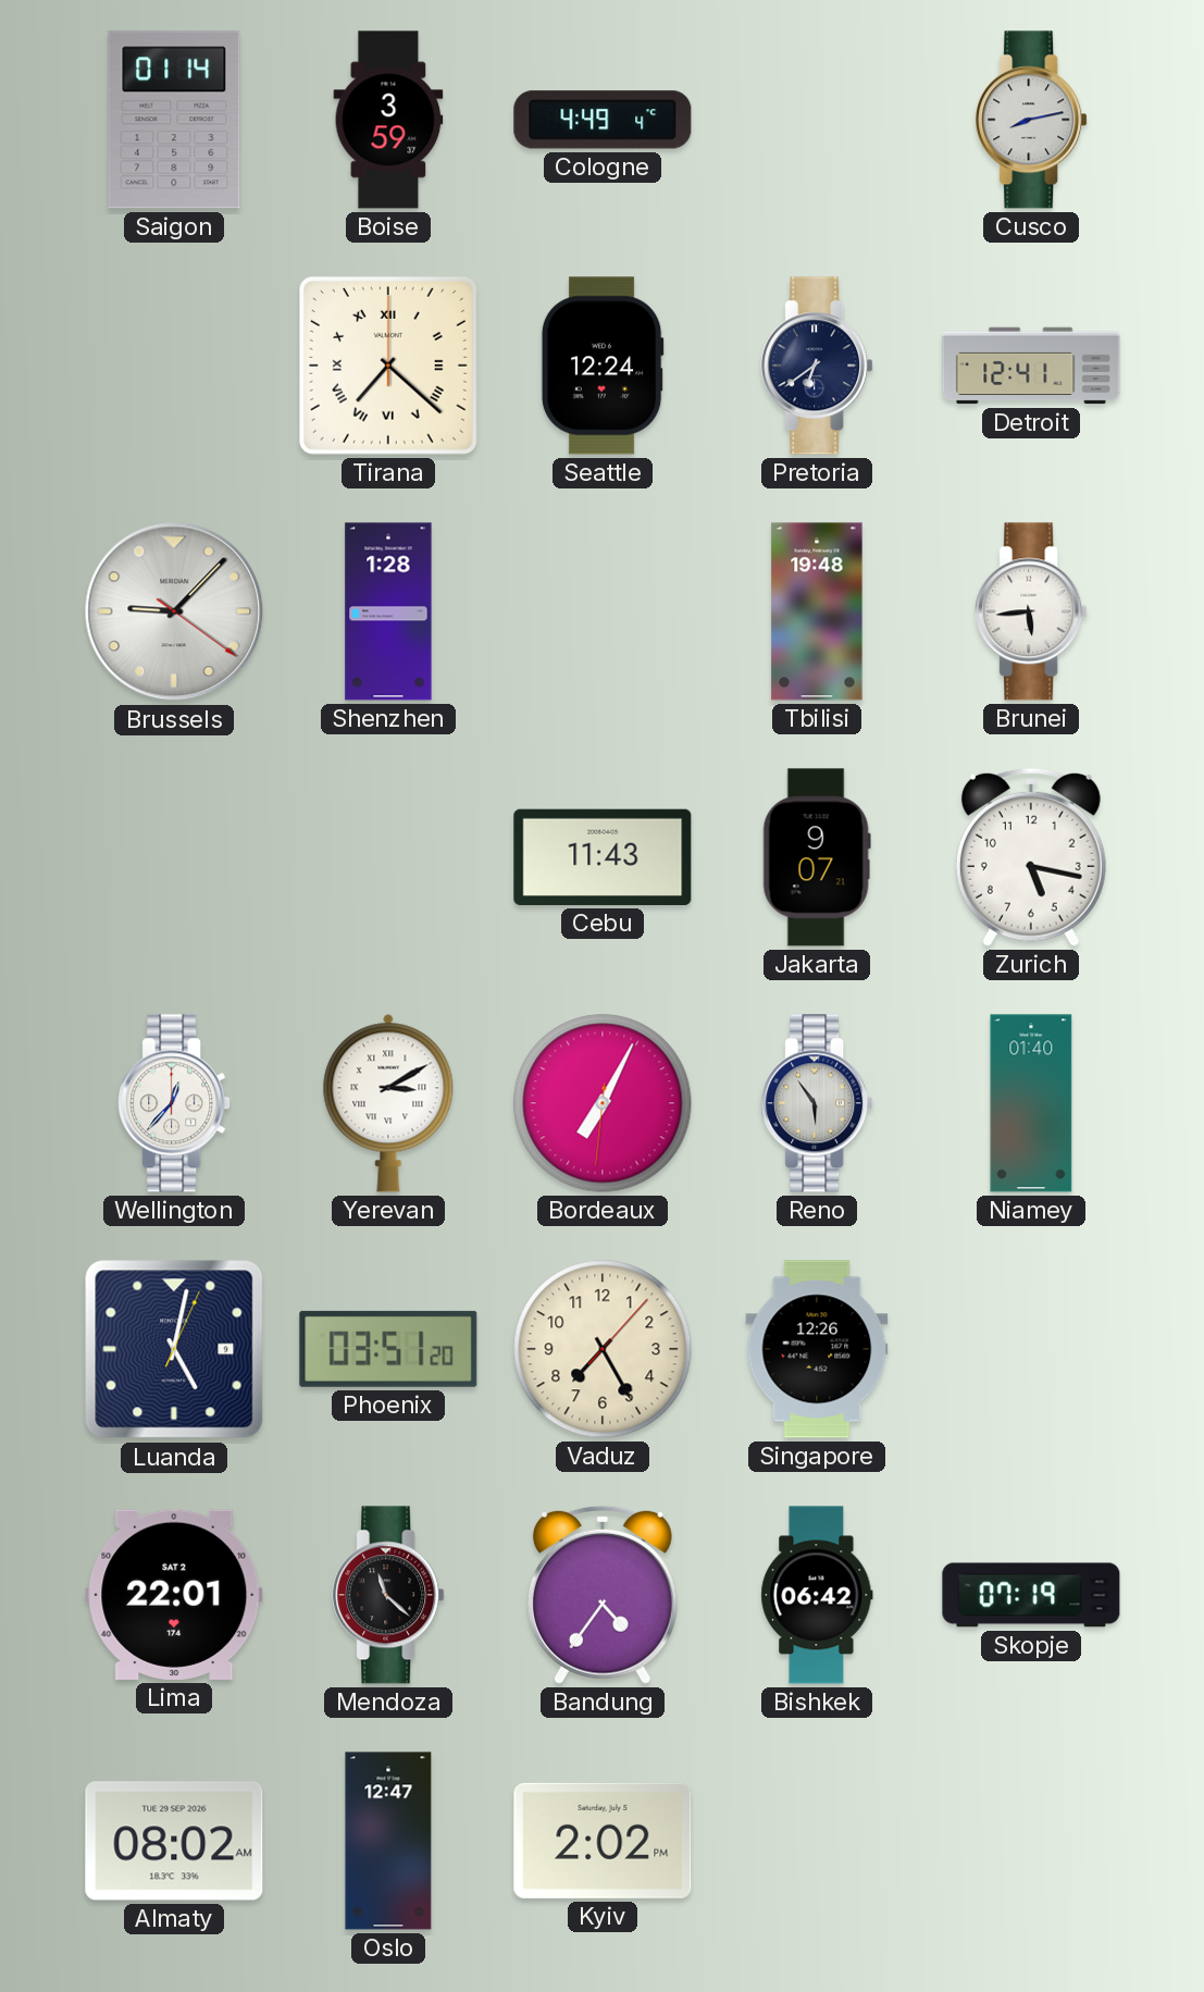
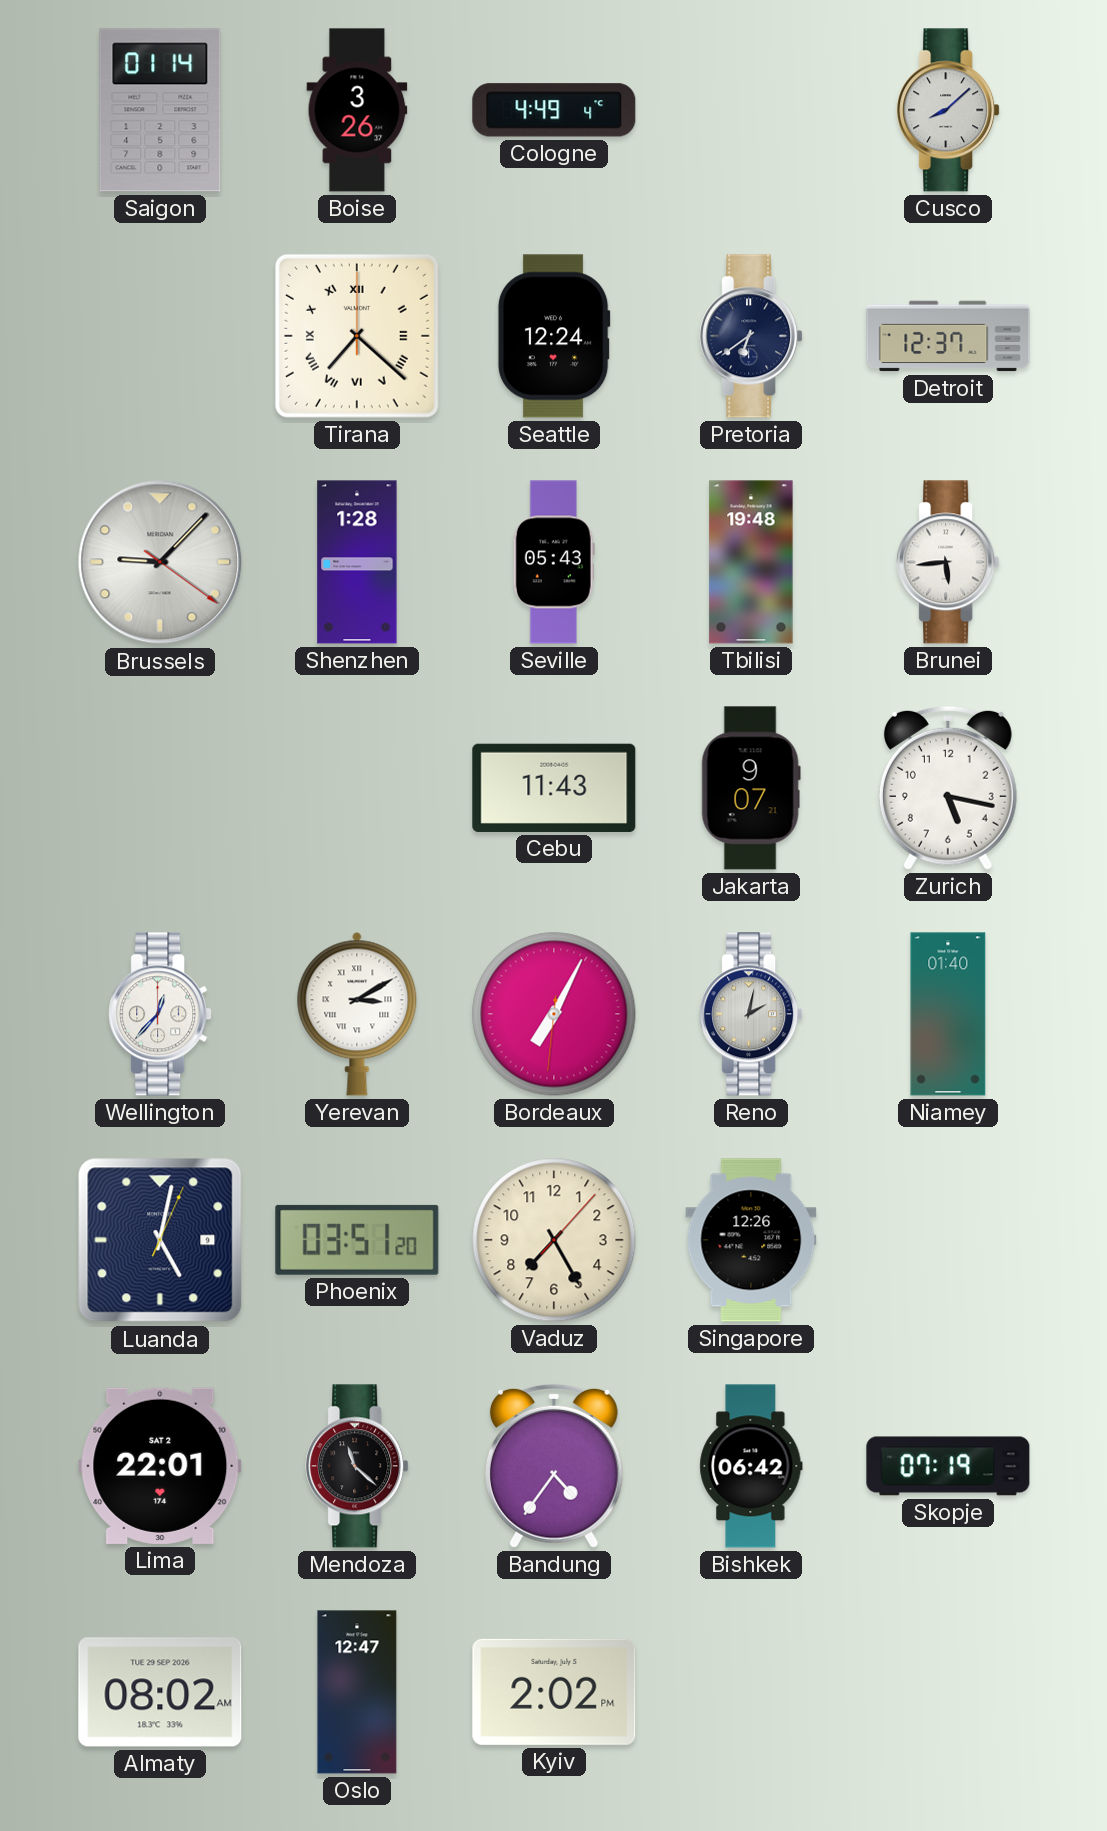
Boise: 3:59 -> 3:26
Cusco: 8:13 -> 8:08
Detroit: 12:41 -> 12:37
Seville: none -> 05:43
Reno: 5:54 -> 2:02
